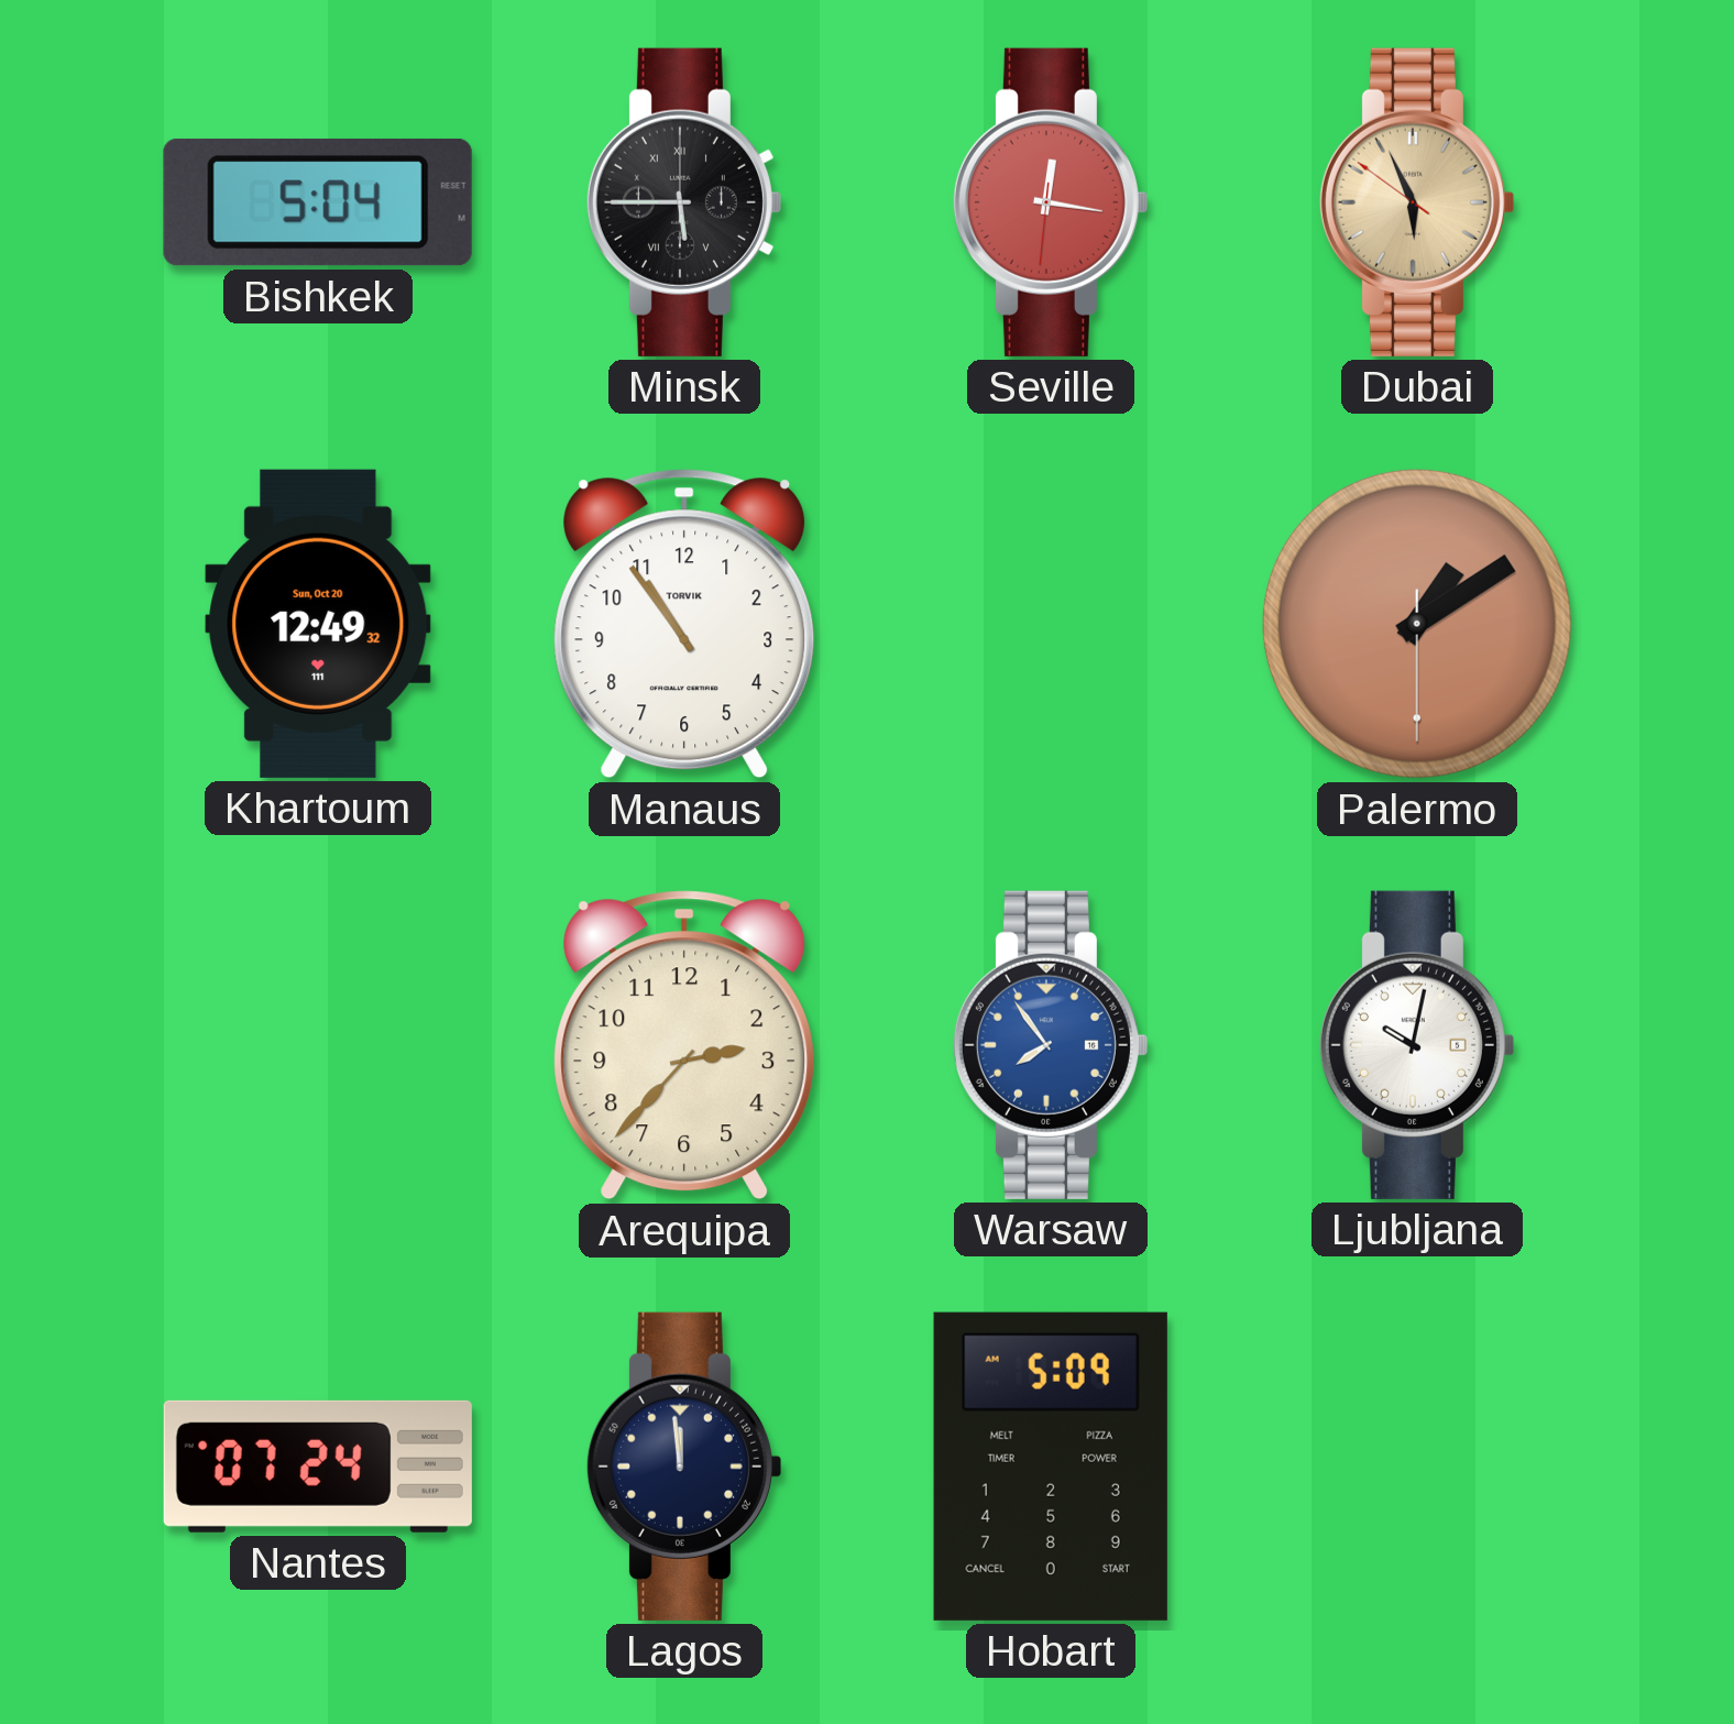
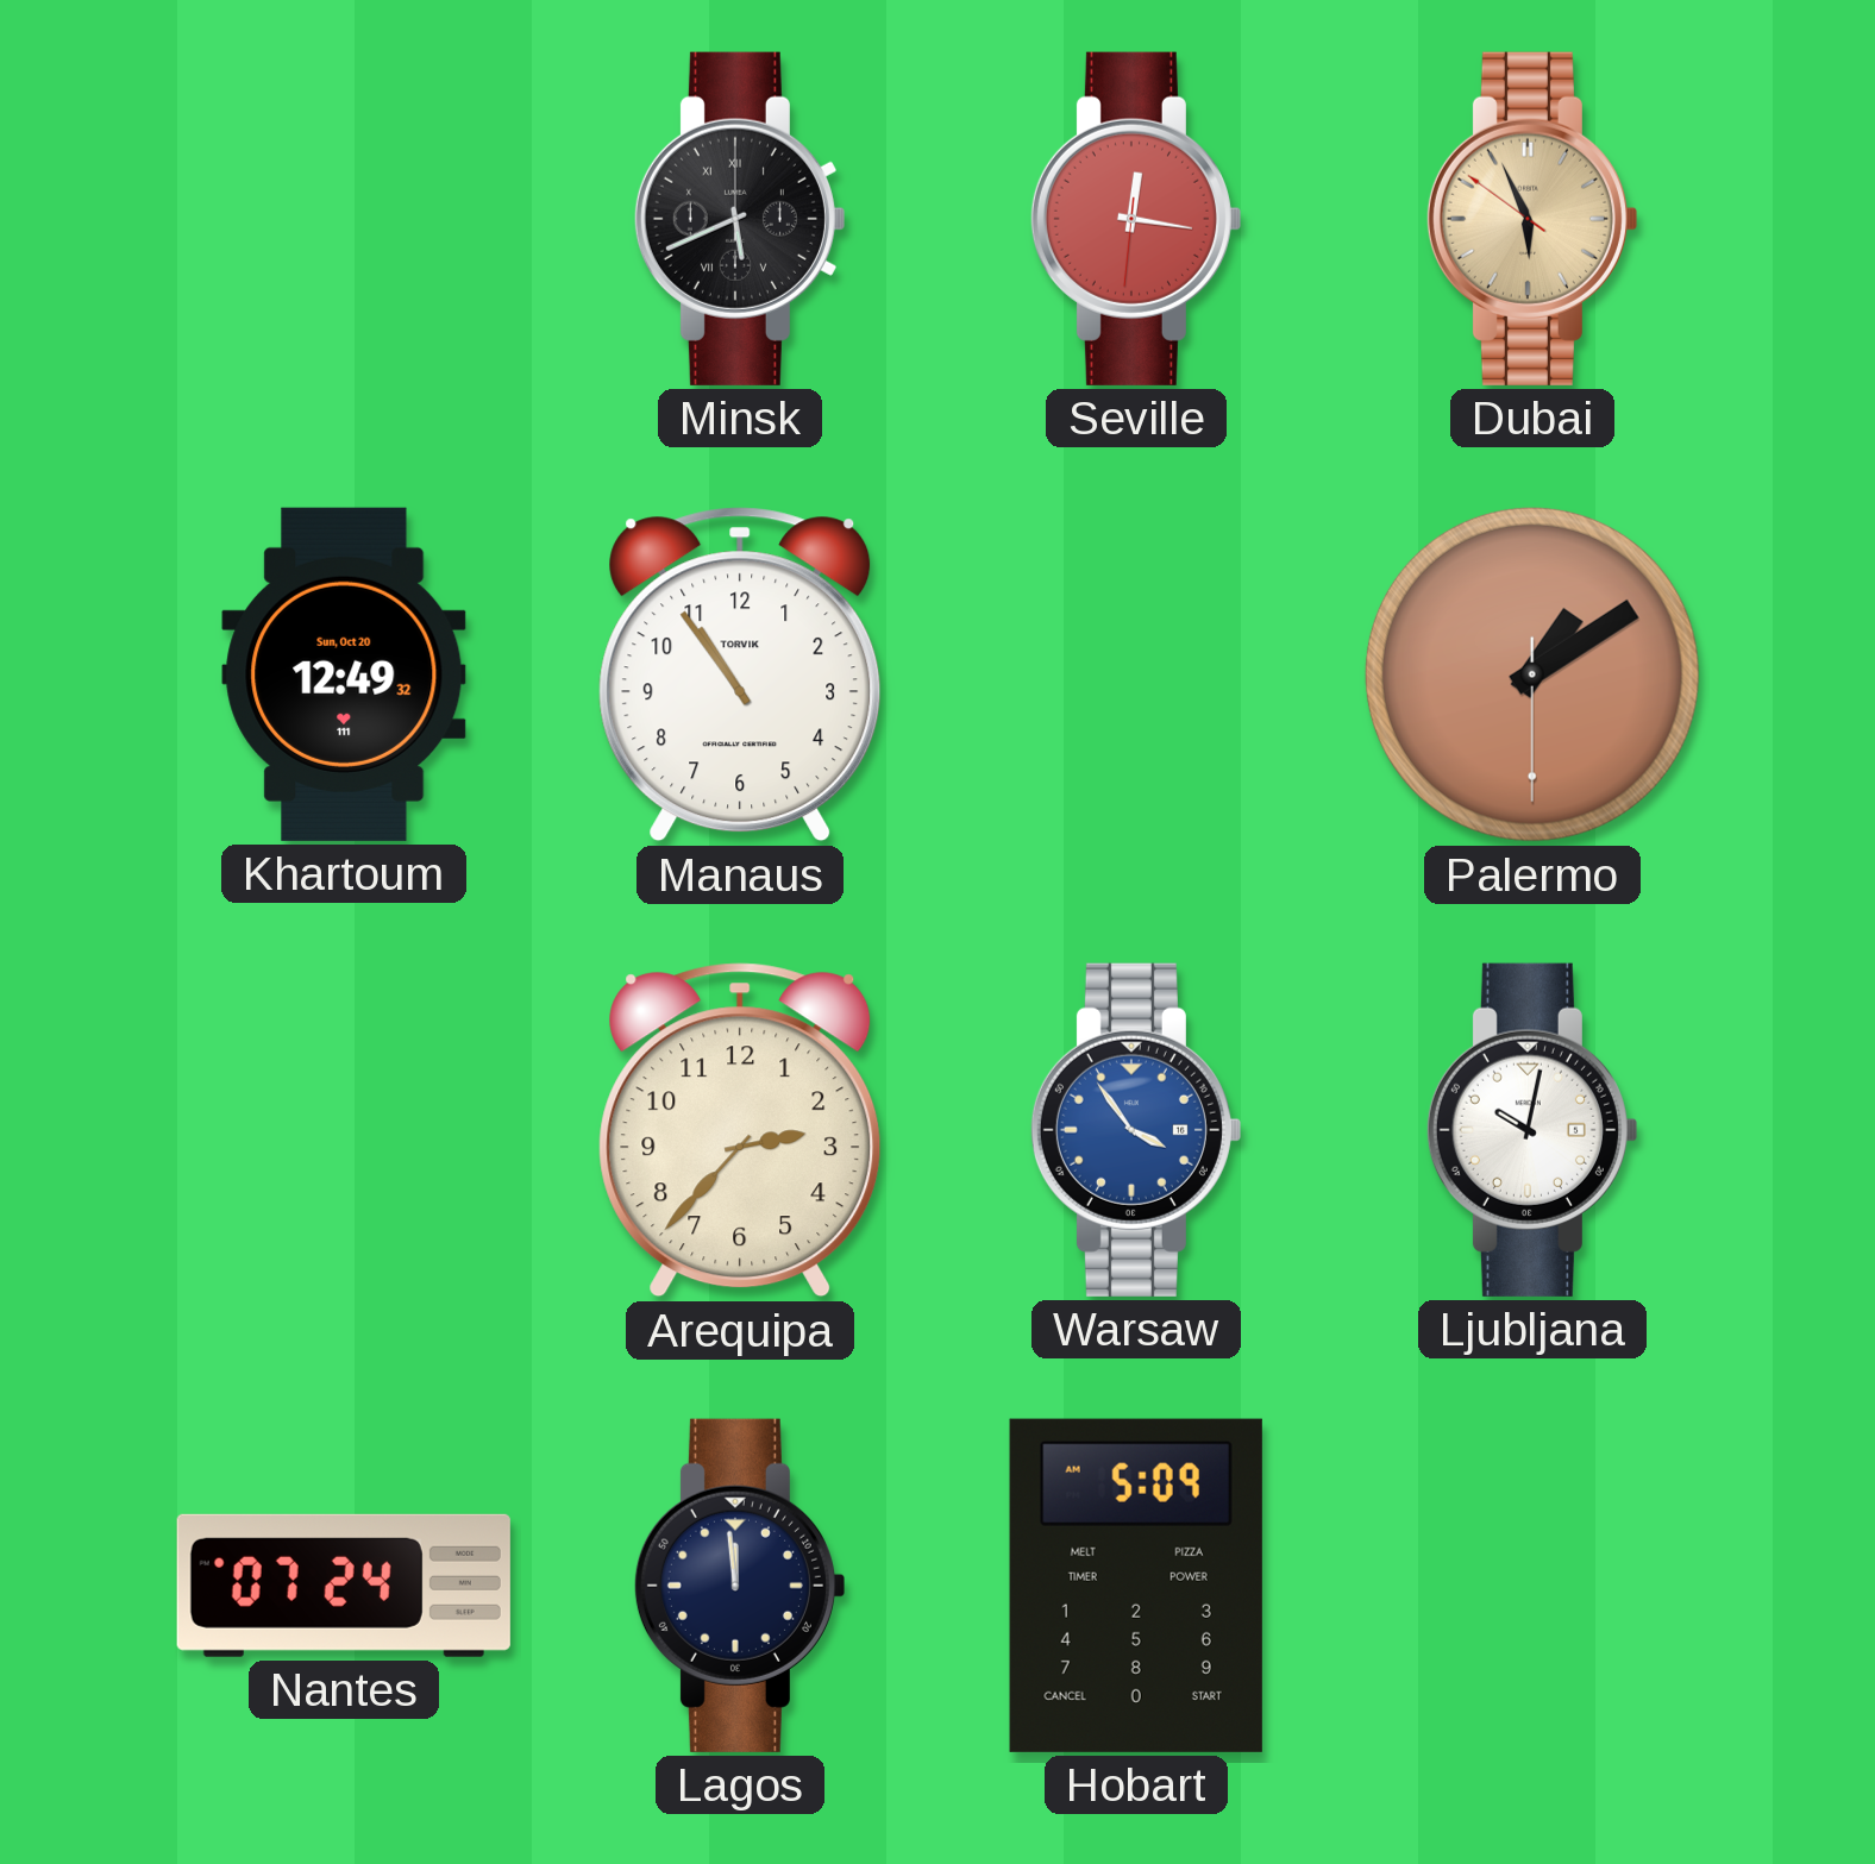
Bishkek: 5:04 -> none
Minsk: 5:45 -> 5:41
Warsaw: 7:54 -> 3:54
